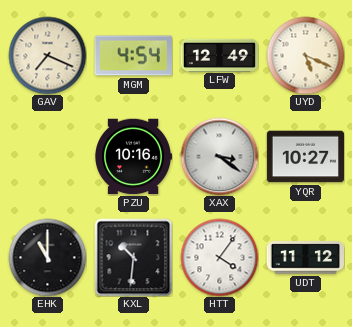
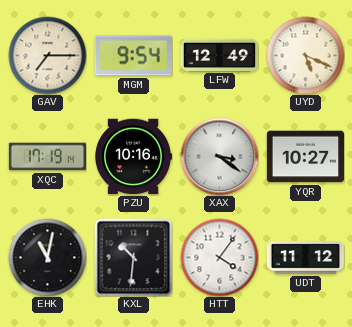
GAV: 7:19 -> 7:15
MGM: 4:54 -> 9:54
XQC: none -> 17:19
EHK: 11:00 -> 11:02
